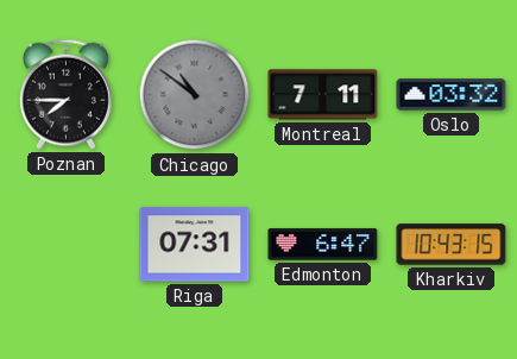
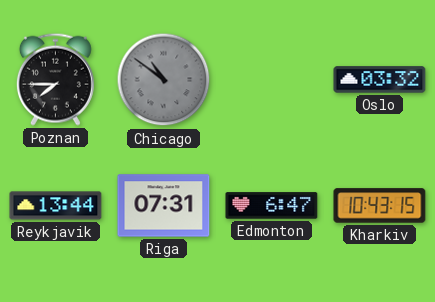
Montreal: 7:11 -> none
Reykjavik: none -> 13:44
